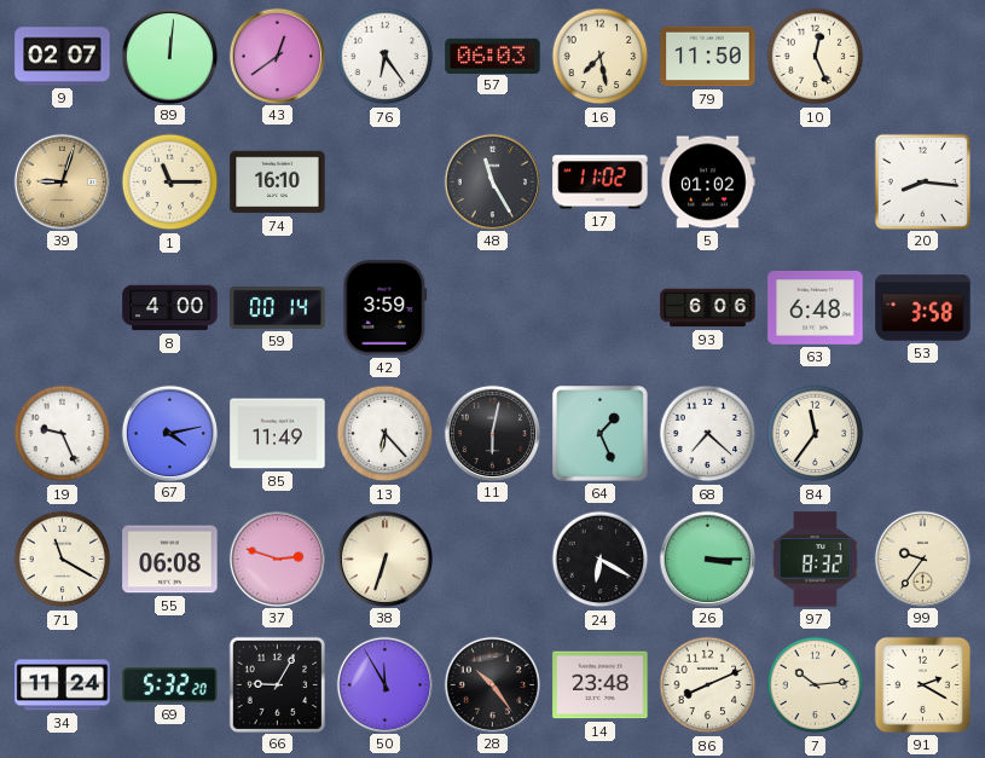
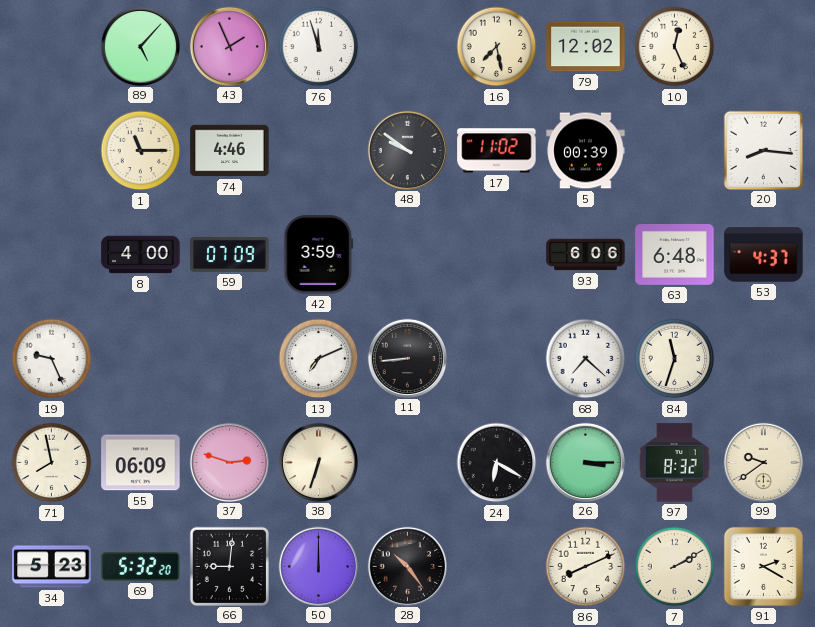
9: 02:07 -> none
89: 12:01 -> 5:07
43: 12:39 -> 1:56
76: 6:24 -> 11:57
57: 06:03 -> none
79: 11:50 -> 12:02
39: 9:03 -> none
74: 16:10 -> 4:46
48: 11:25 -> 9:51
5: 01:02 -> 00:39
59: 00:14 -> 07:09
53: 3:58 -> 4:37
67: 4:13 -> none
85: 11:49 -> none
13: 6:23 -> 7:11
11: 6:02 -> 8:44
64: 1:26 -> none
84: 11:36 -> 11:33
71: 11:20 -> 7:58
55: 06:08 -> 06:09
99: 9:36 -> 9:39
34: 11:24 -> 5:23
66: 9:05 -> 9:01
50: 11:55 -> 12:00
14: 23:48 -> none
7: 10:14 -> 2:10
